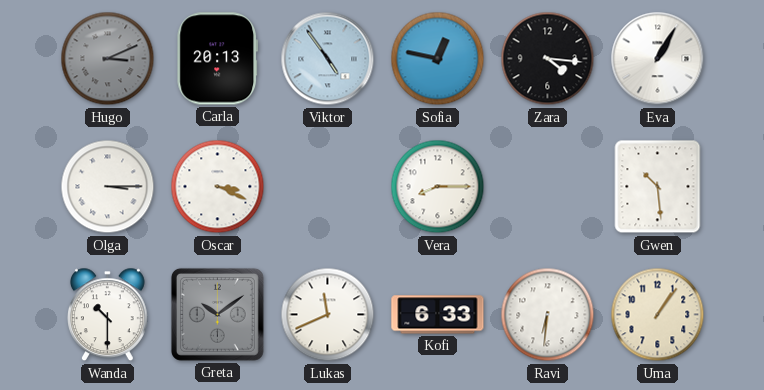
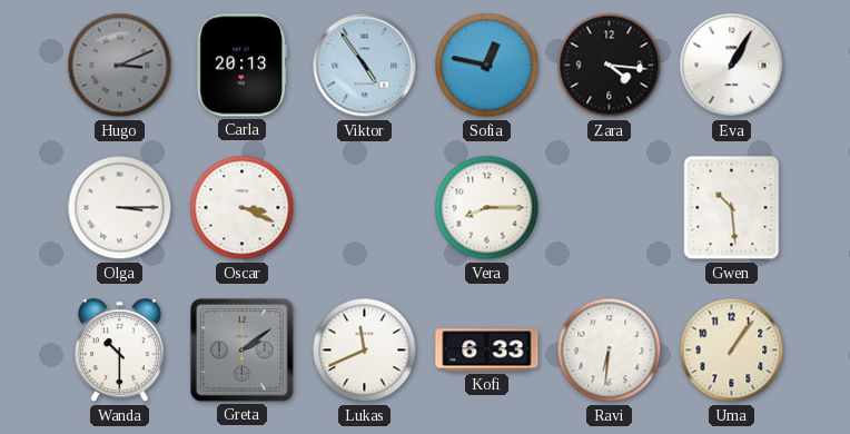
Greta: 10:09 -> 2:09
